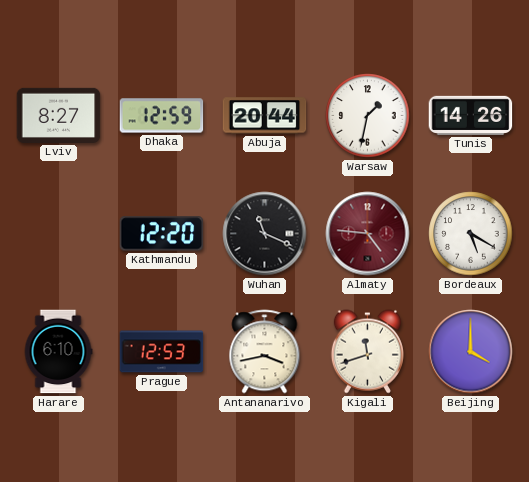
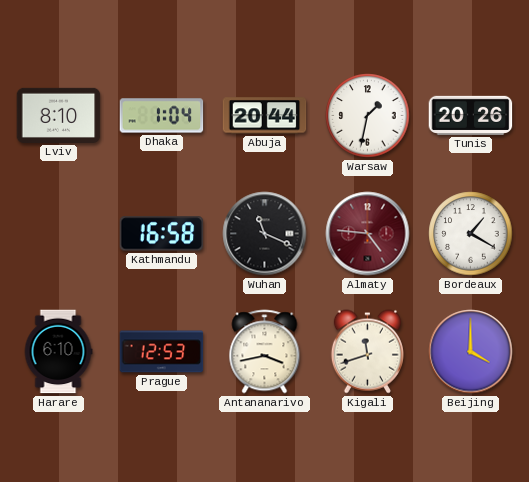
Lviv: 8:27 -> 8:10
Dhaka: 12:59 -> 1:04
Tunis: 14:26 -> 20:26
Kathmandu: 12:20 -> 16:58
Bordeaux: 5:20 -> 1:20
